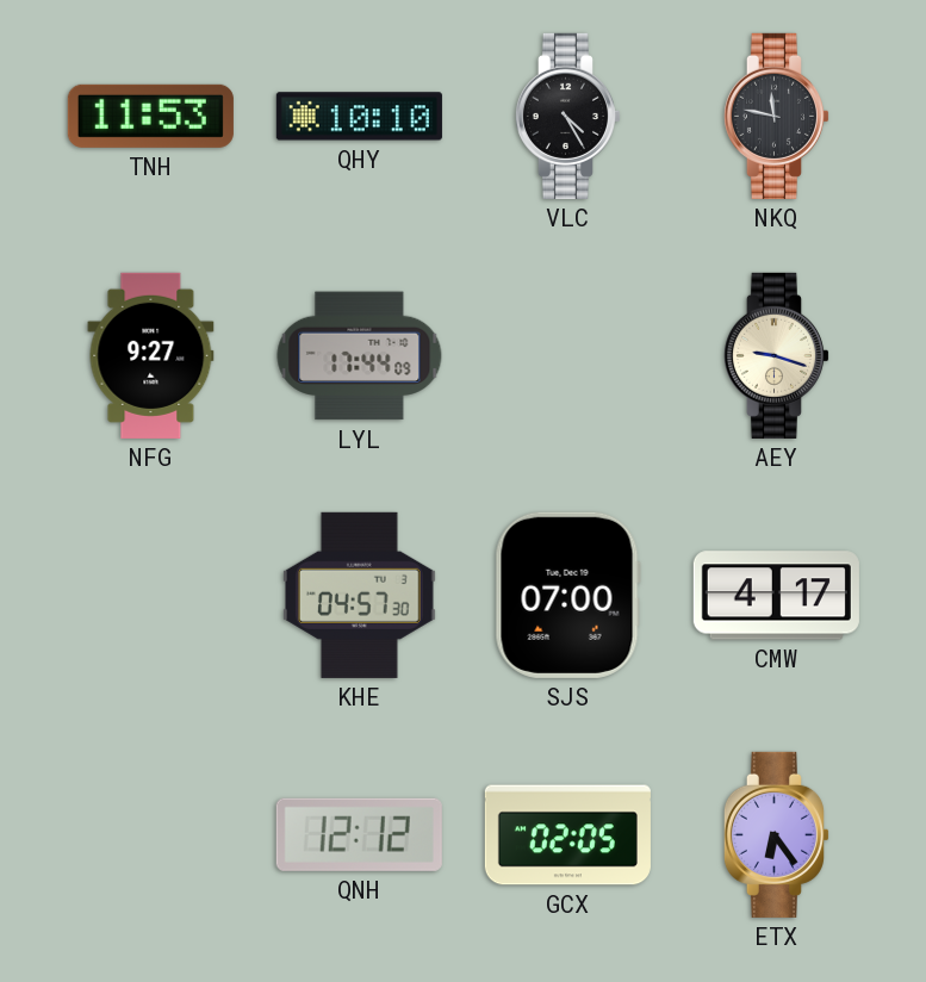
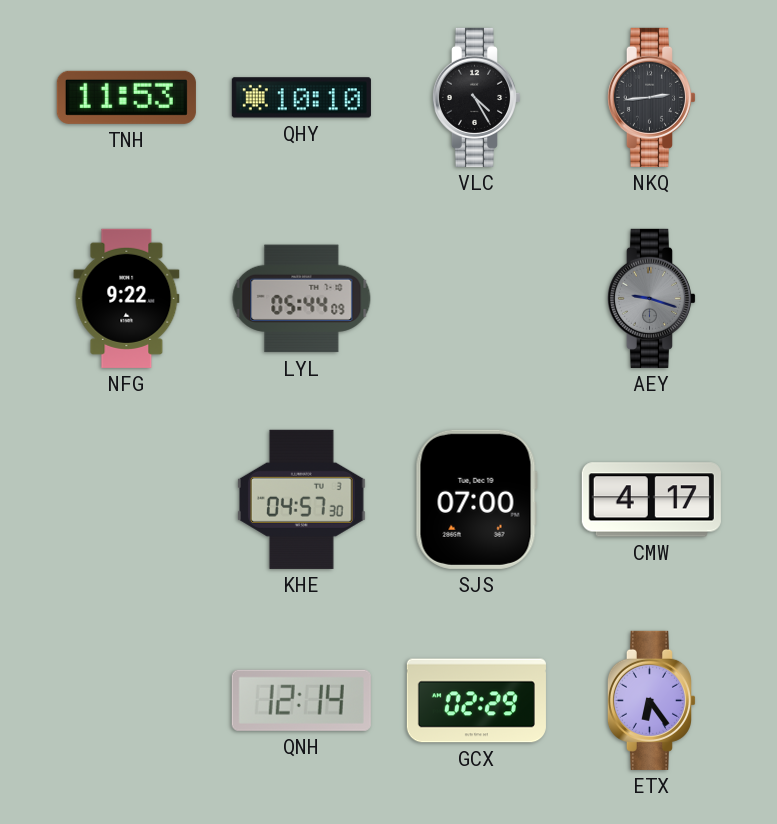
NKQ: 11:47 -> 2:44
NFG: 9:27 -> 9:22
LYL: 17:44 -> 05:44
AEY dial: cream -> grey
QNH: 12:12 -> 12:14
GCX: 02:05 -> 02:29
